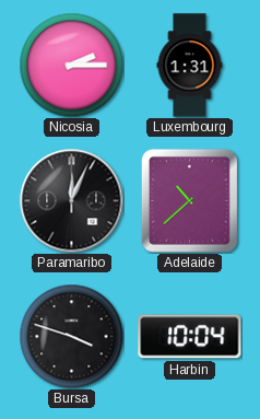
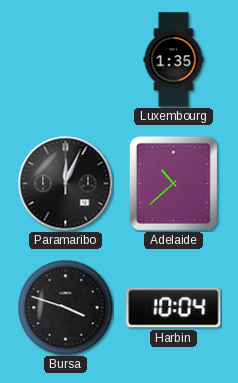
Nicosia: 2:15 -> none
Luxembourg: 1:31 -> 1:35
